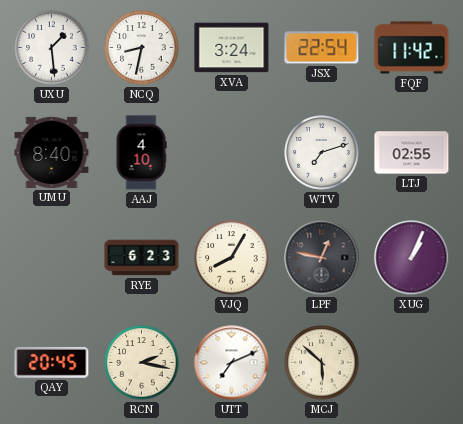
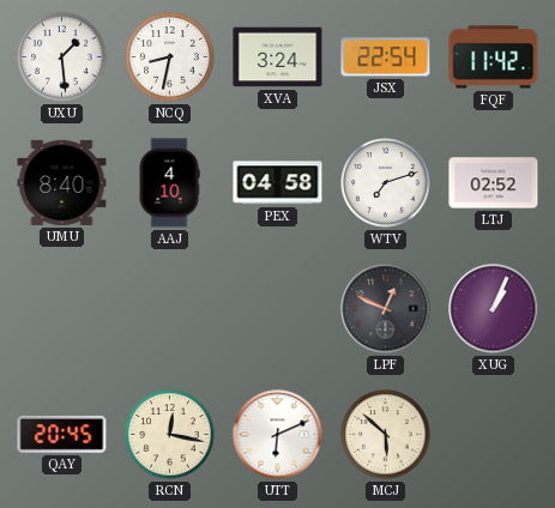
PEX: none -> 04:58
LTJ: 02:55 -> 02:52
RYE: 6:23 -> none
VJQ: 8:05 -> none
LPF: 12:47 -> 12:49
RCN: 2:17 -> 12:17
UTT: 7:11 -> 6:11
